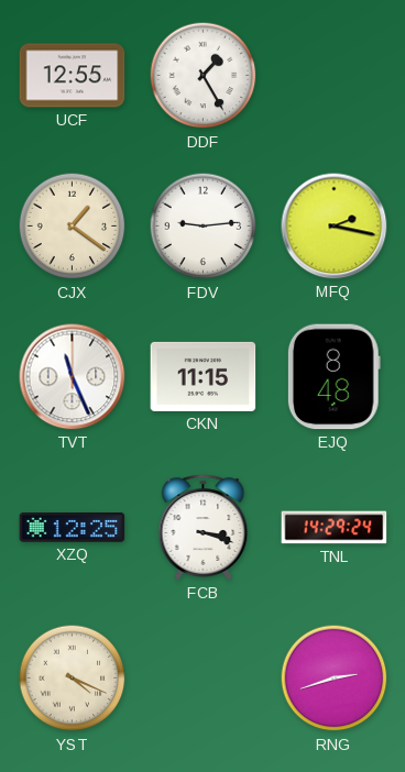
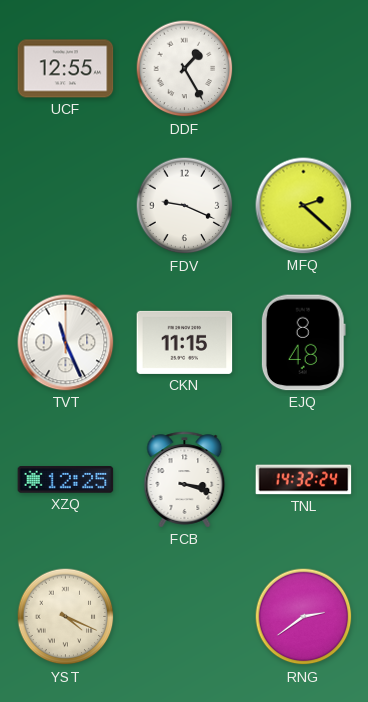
CJX: 1:21 -> none
FDV: 9:14 -> 9:19
MFQ: 2:17 -> 2:22
TNL: 14:29 -> 14:32
RNG: 2:42 -> 2:39
